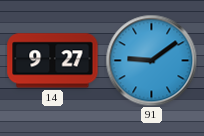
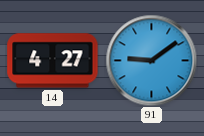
14: 9:27 -> 4:27
